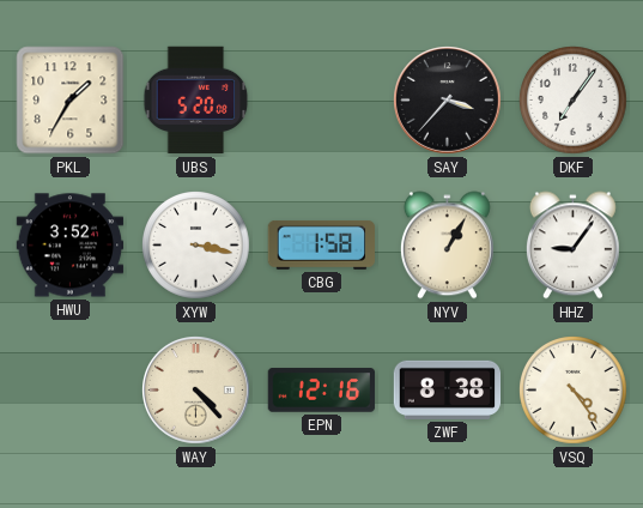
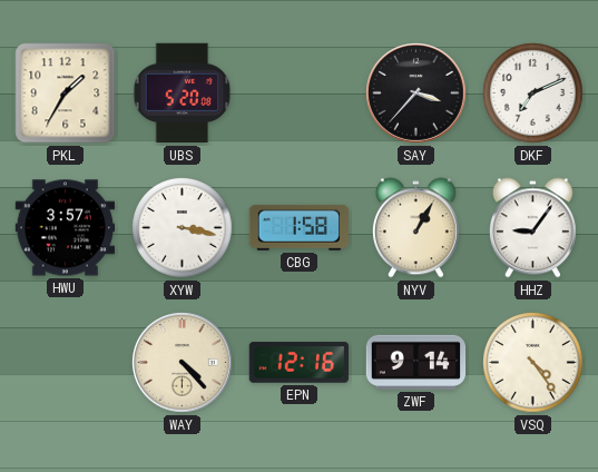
DKF: 7:06 -> 7:11
HWU: 3:52 -> 3:57
ZWF: 8:38 -> 9:14
